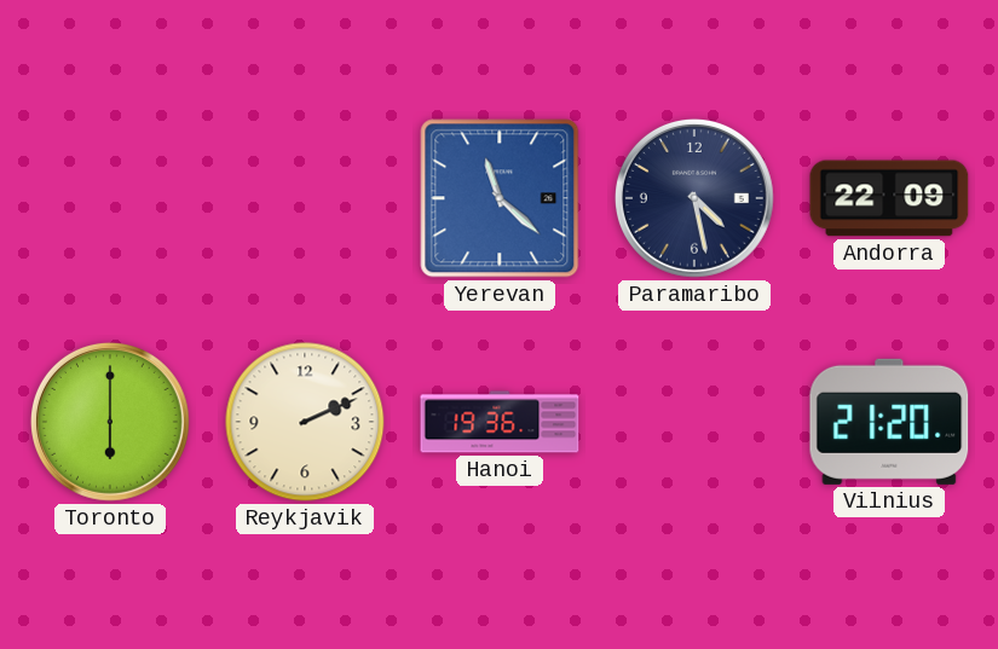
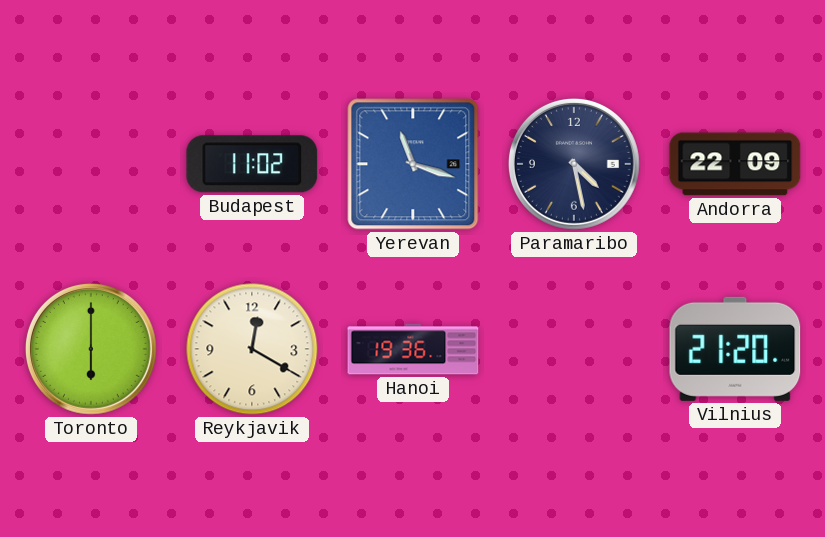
Budapest: none -> 11:02
Yerevan: 11:22 -> 11:18
Reykjavik: 2:11 -> 12:20
